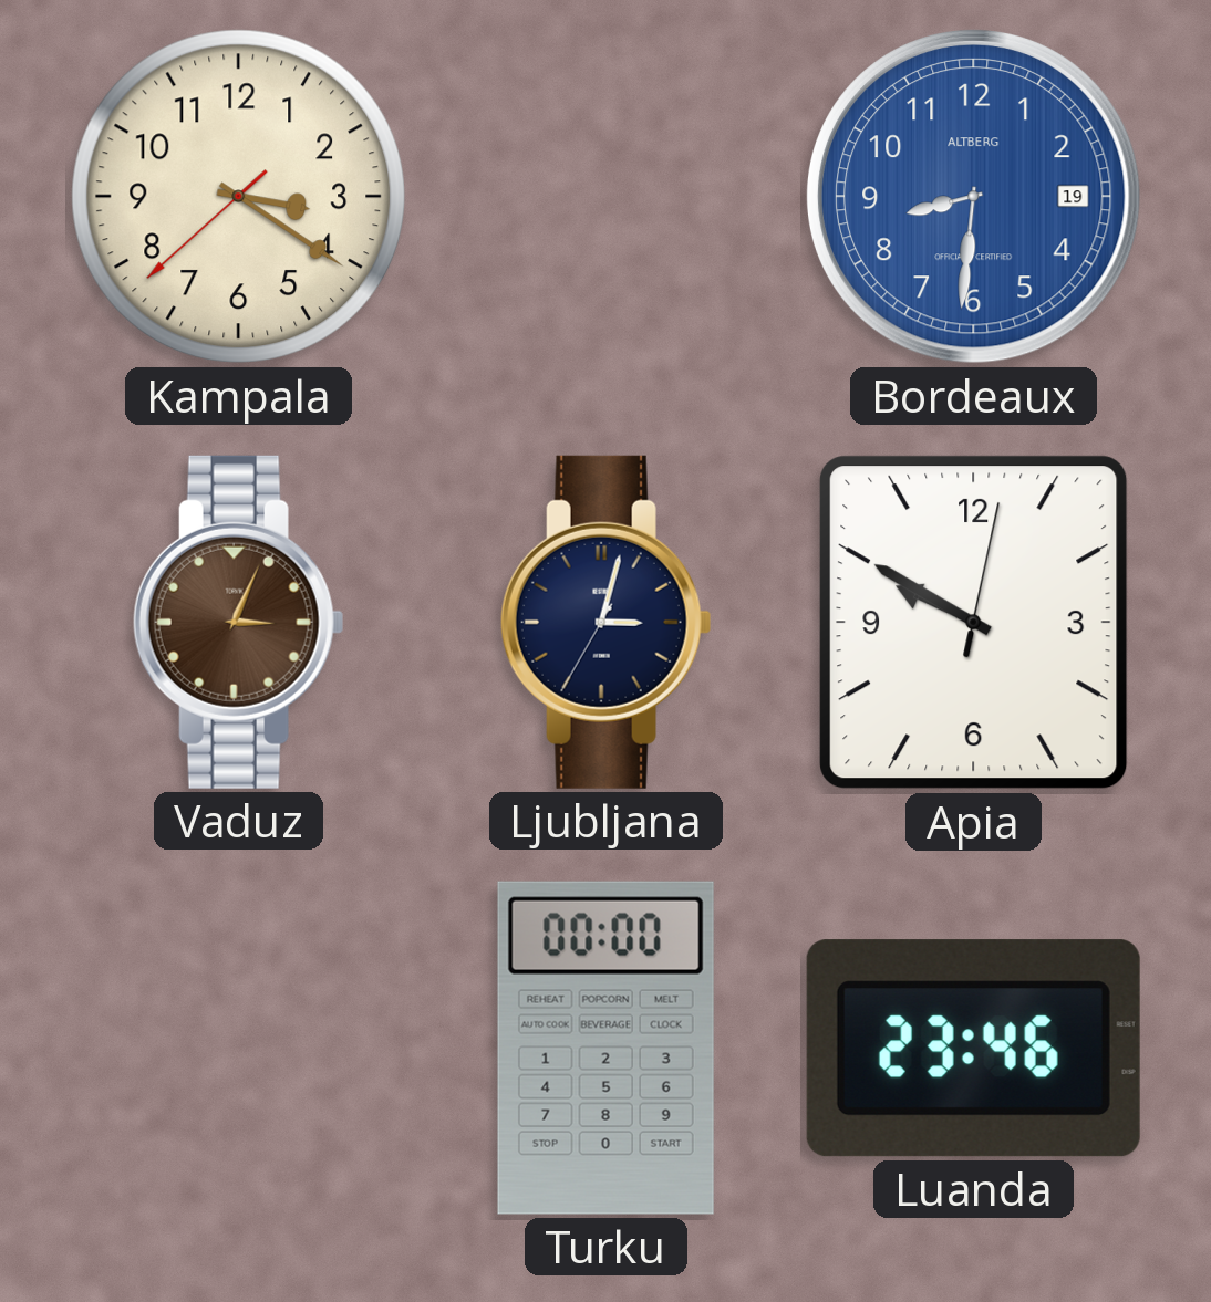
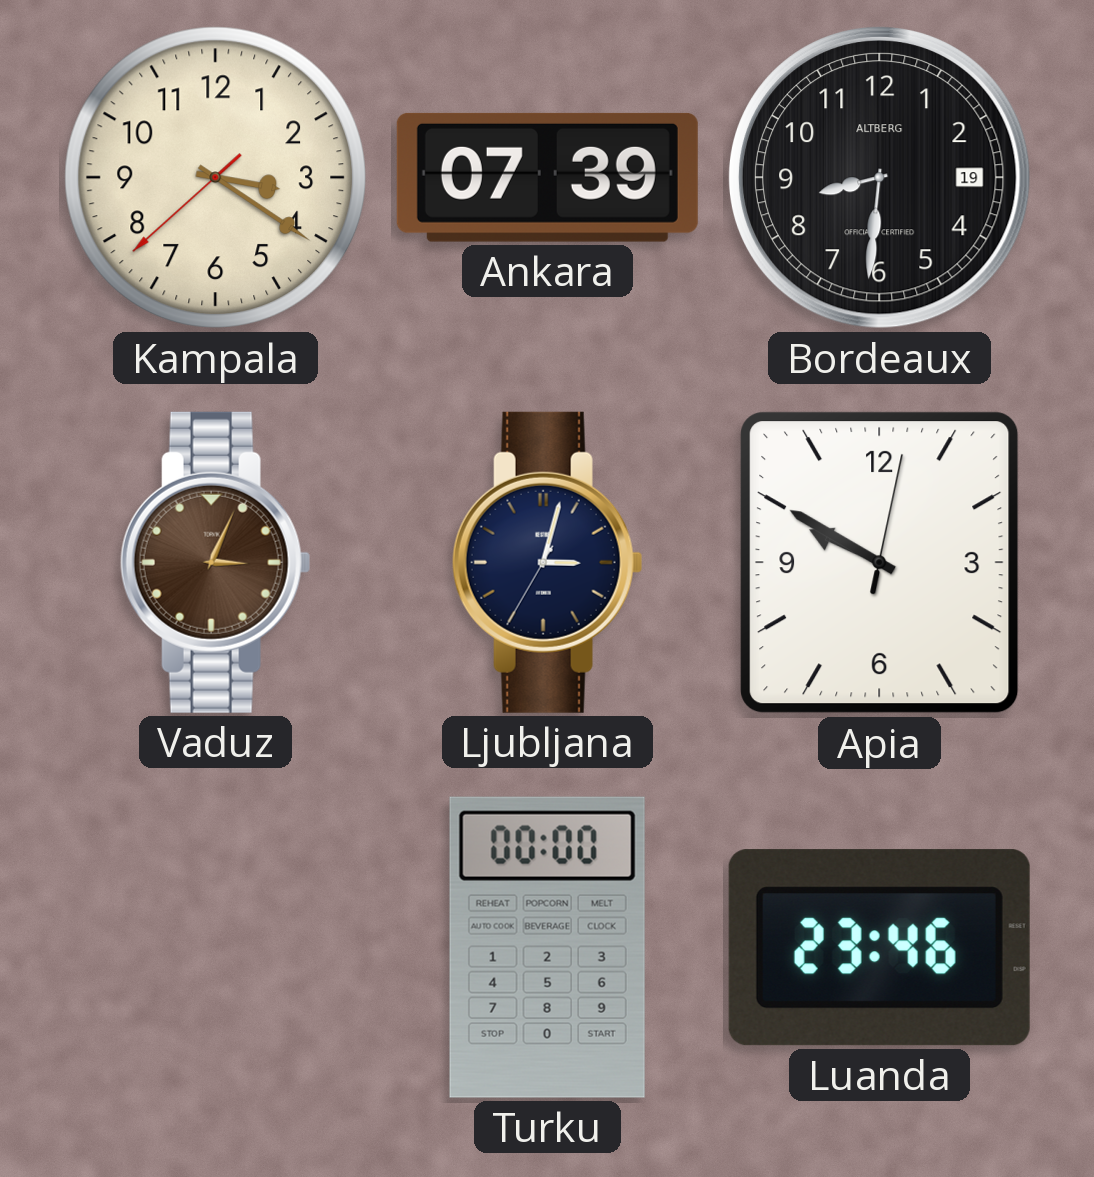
Ankara: none -> 07:39
Bordeaux dial: blue -> black
